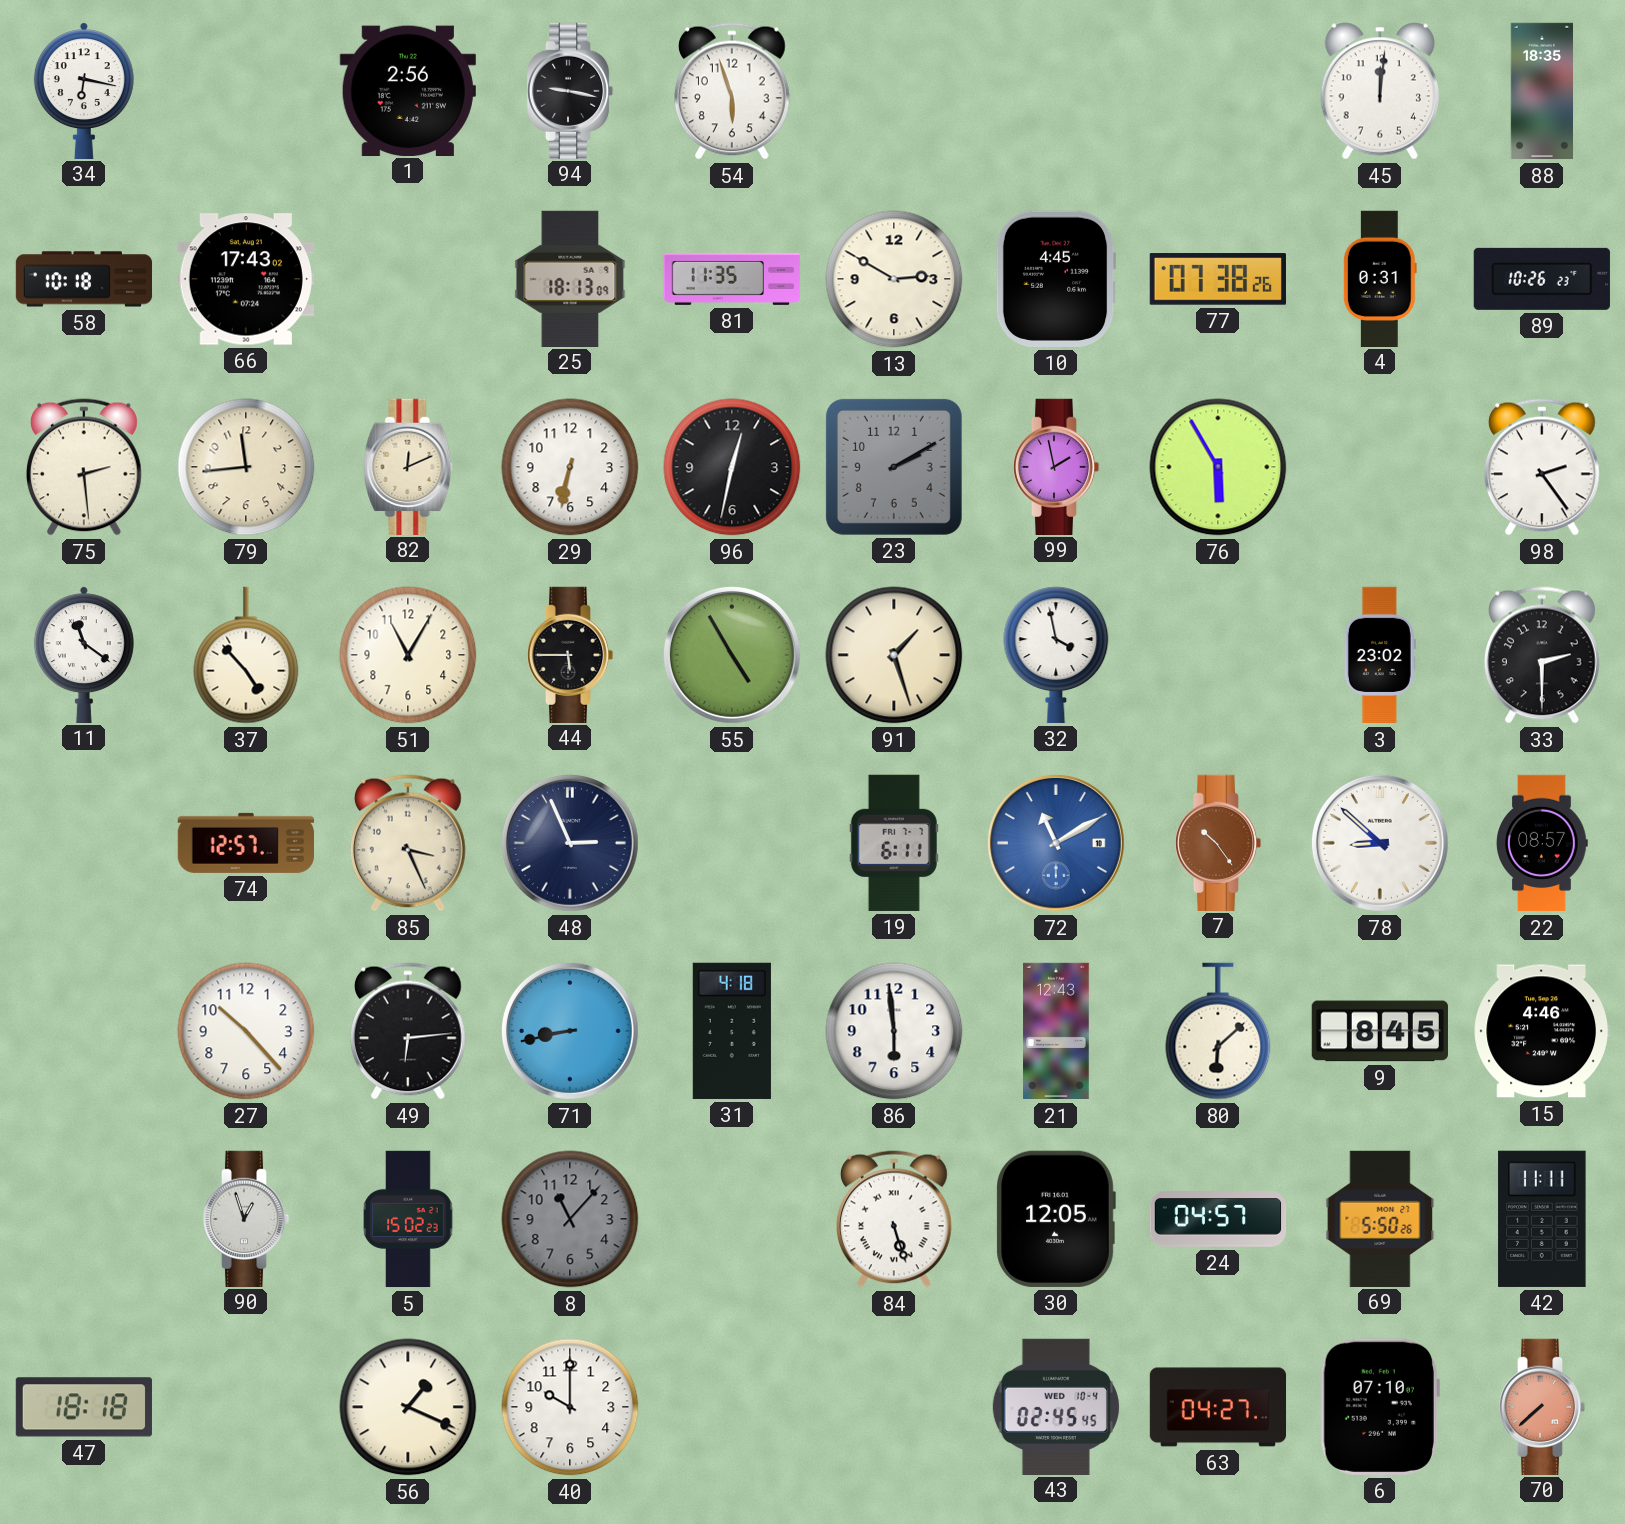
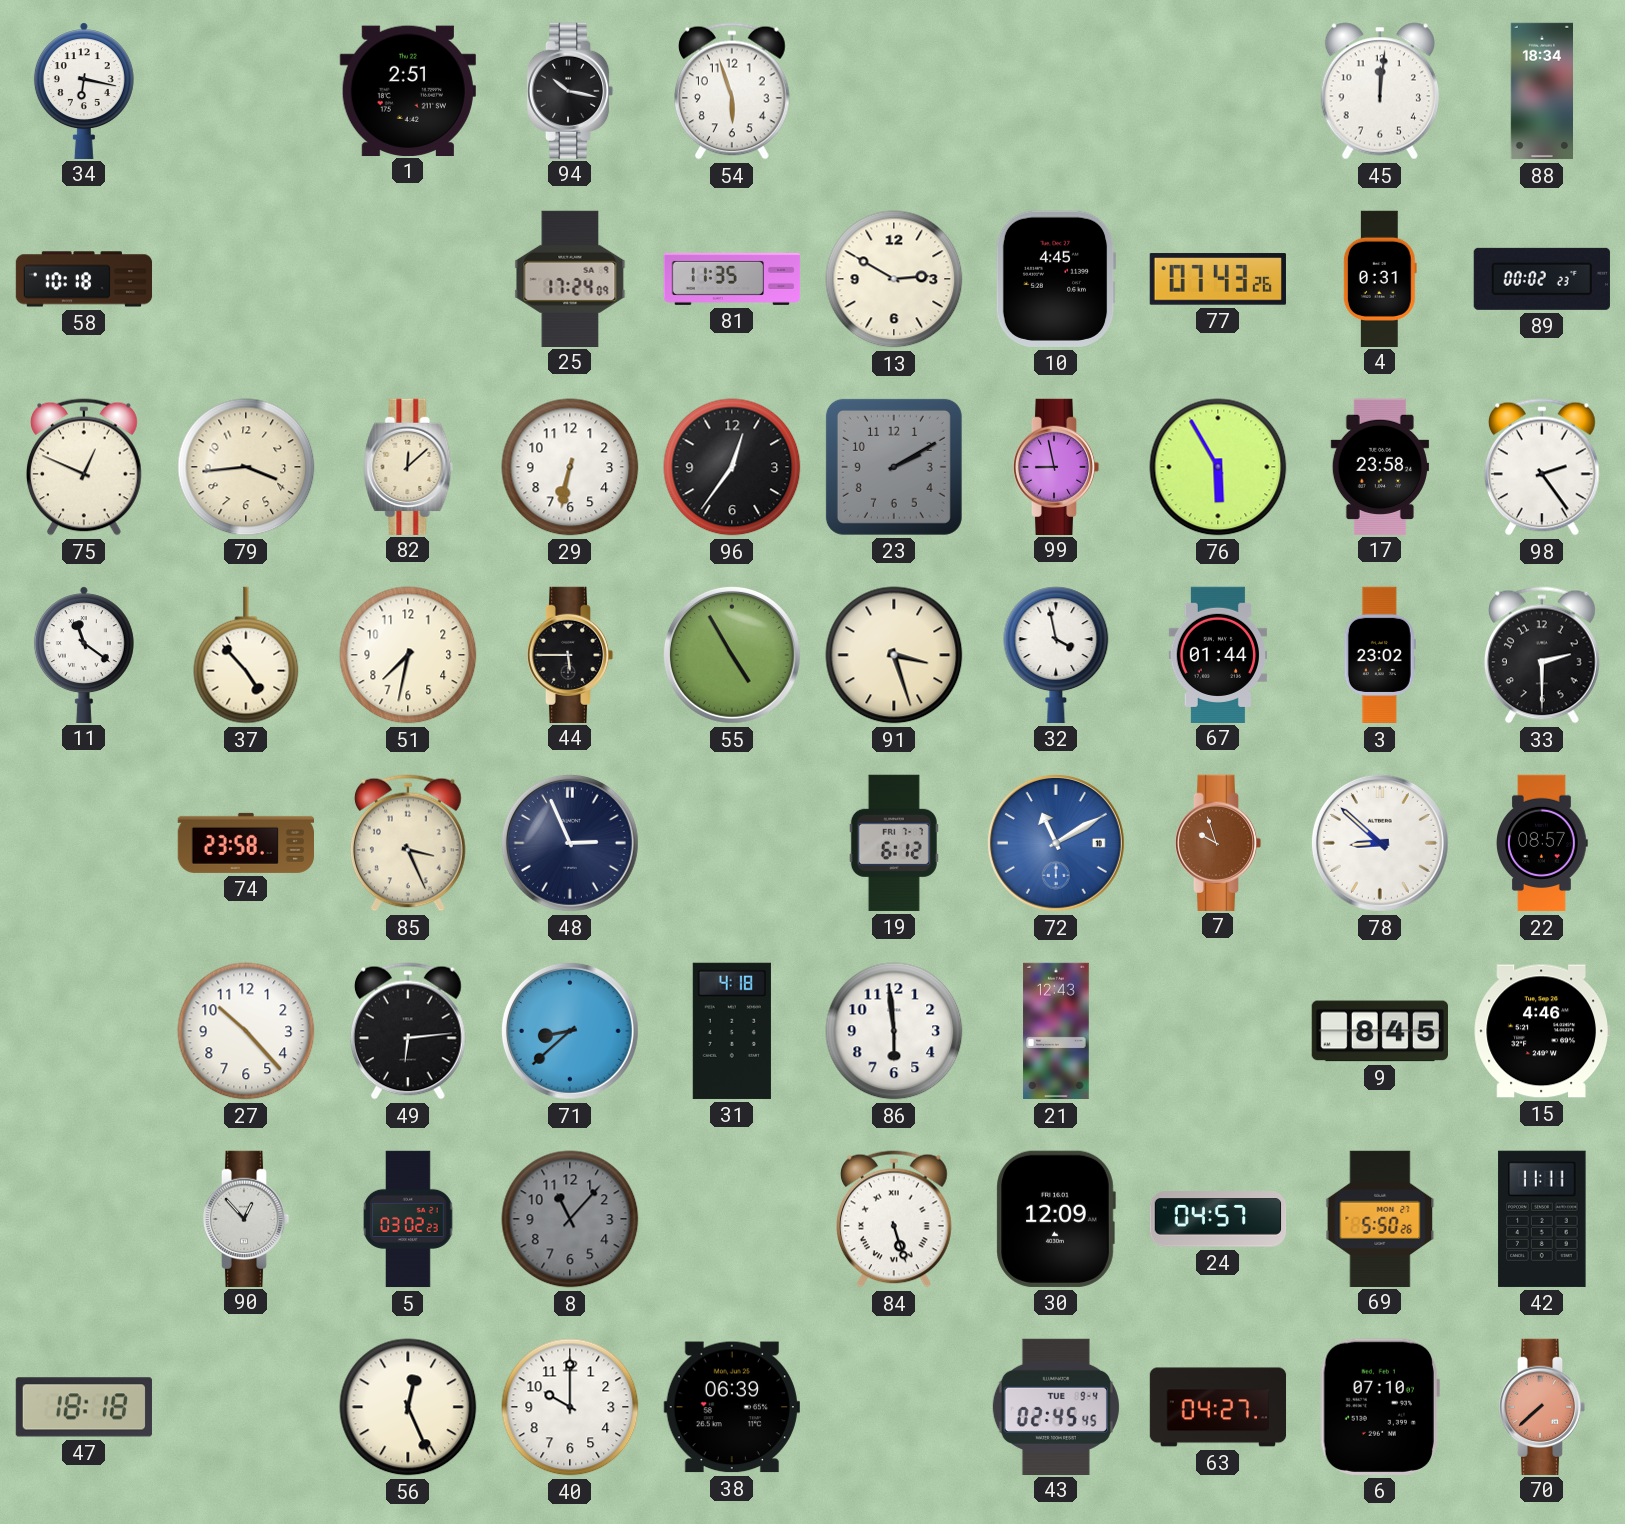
1: 2:56 -> 2:51
94: 9:17 -> 10:17
88: 18:35 -> 18:34
66: 17:43 -> none
25: 18:13 -> 17:24
77: 07:38 -> 07:43
89: 10:26 -> 00:02
75: 2:29 -> 12:49
79: 11:44 -> 3:44
82: 12:11 -> 12:08
96: 12:32 -> 12:36
99: 1:58 -> 8:58
17: none -> 23:58
51: 11:05 -> 7:32
91: 1:27 -> 3:27
67: none -> 01:44
74: 12:57 -> 23:58
19: 6:11 -> 6:12
7: 10:24 -> 9:57
71: 8:43 -> 8:38
80: 6:08 -> none
90: 12:57 -> 12:53
5: 15:02 -> 03:02
30: 12:05 -> 12:09
56: 1:19 -> 12:26
38: none -> 06:39
43 date: WED 10-4 -> TUE 9-4
